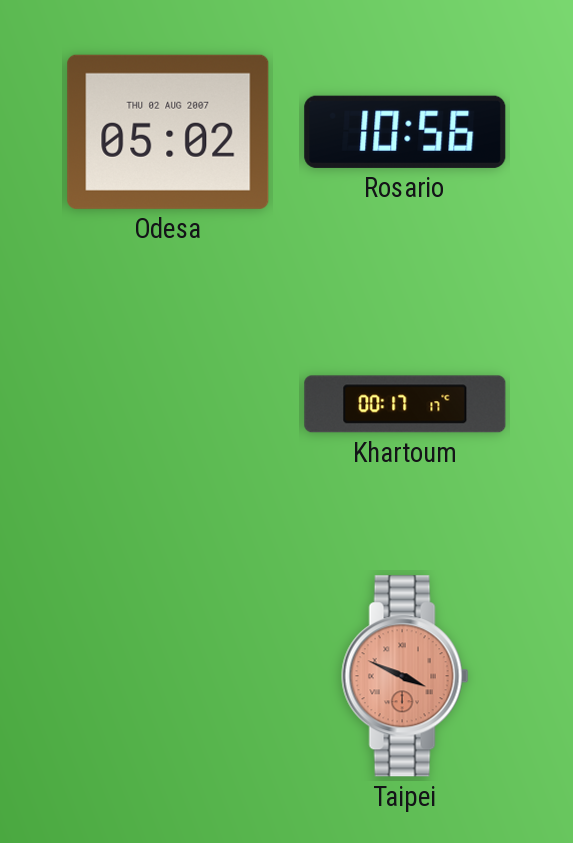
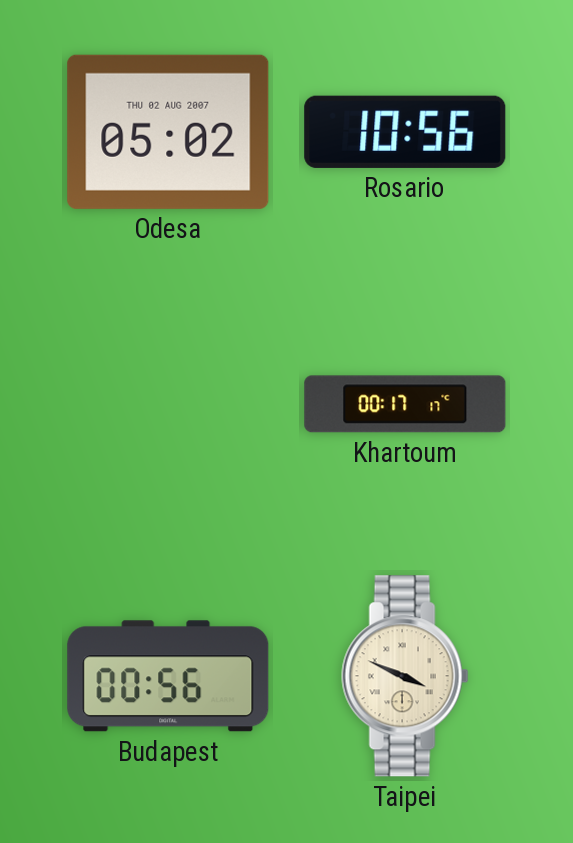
Budapest: none -> 00:56
Taipei dial: salmon -> cream
